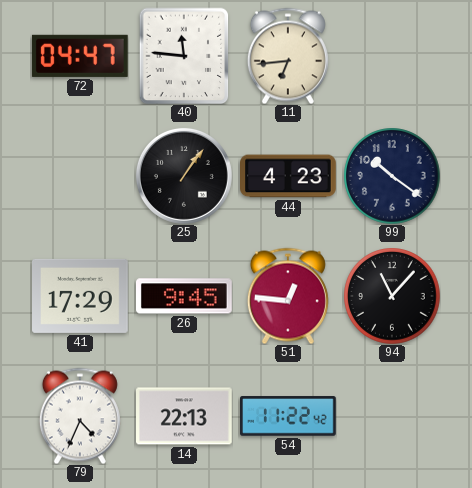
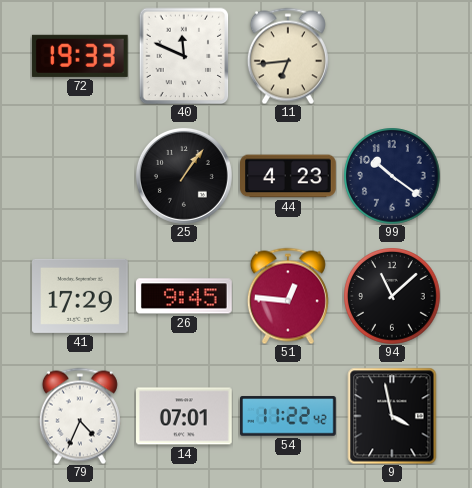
72: 04:47 -> 19:33
40: 11:46 -> 11:49
94: 11:07 -> 11:08
14: 22:13 -> 07:01
9: none -> 3:58
